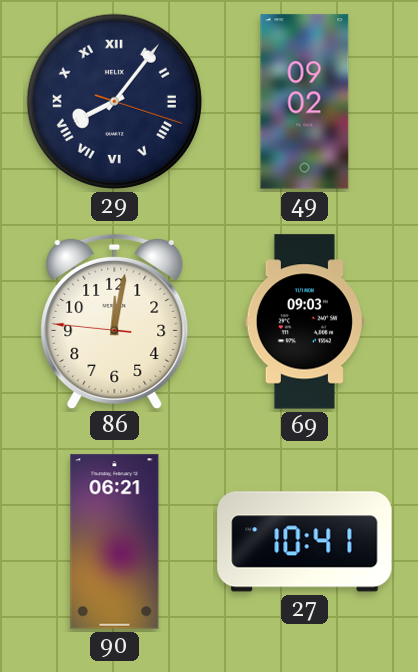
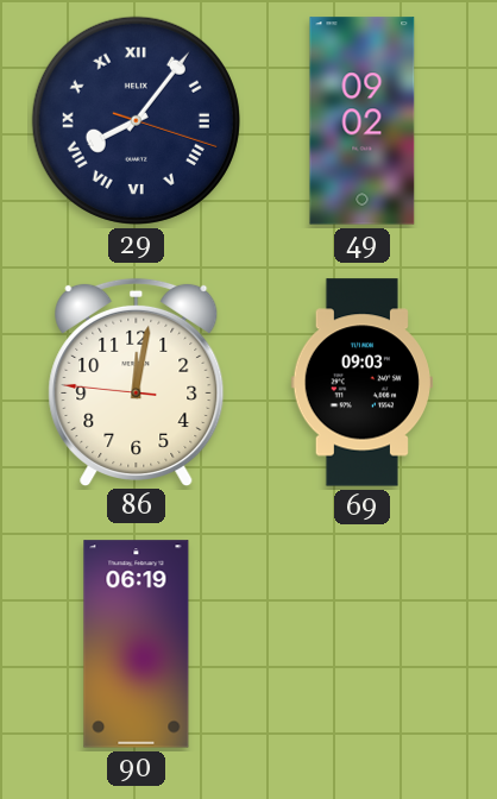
90: 06:21 -> 06:19
27: 10:41 -> none
